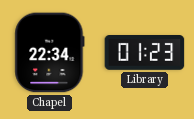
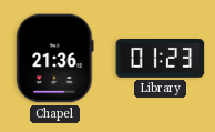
Chapel: 22:34 -> 21:36
